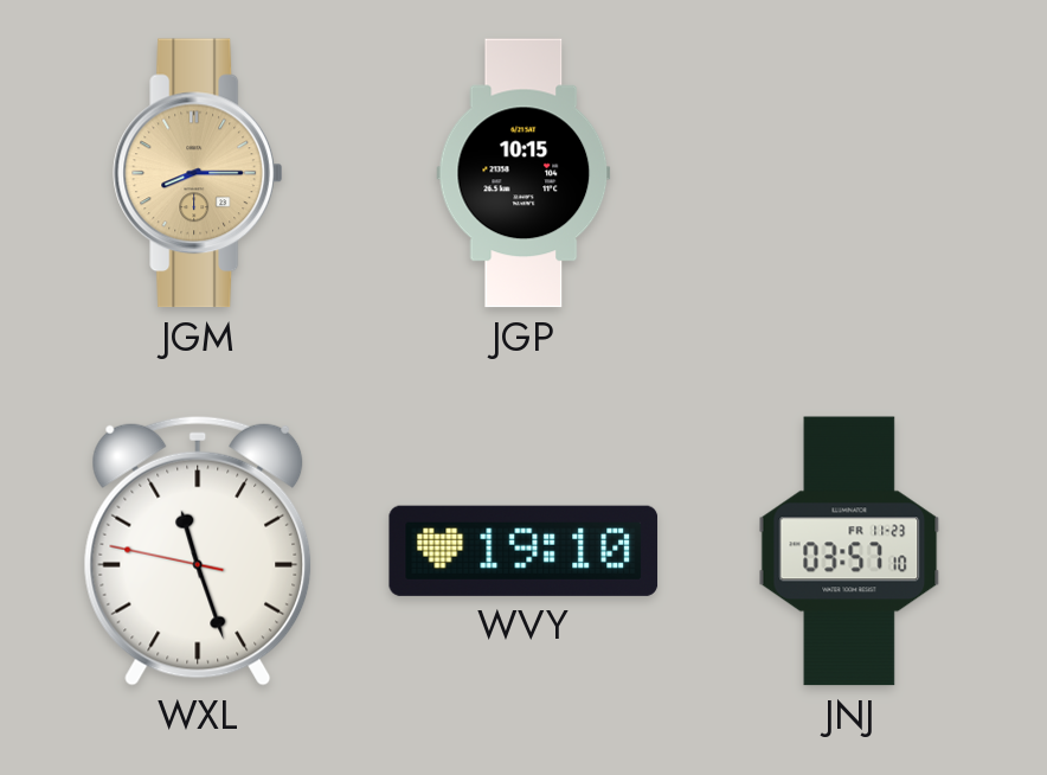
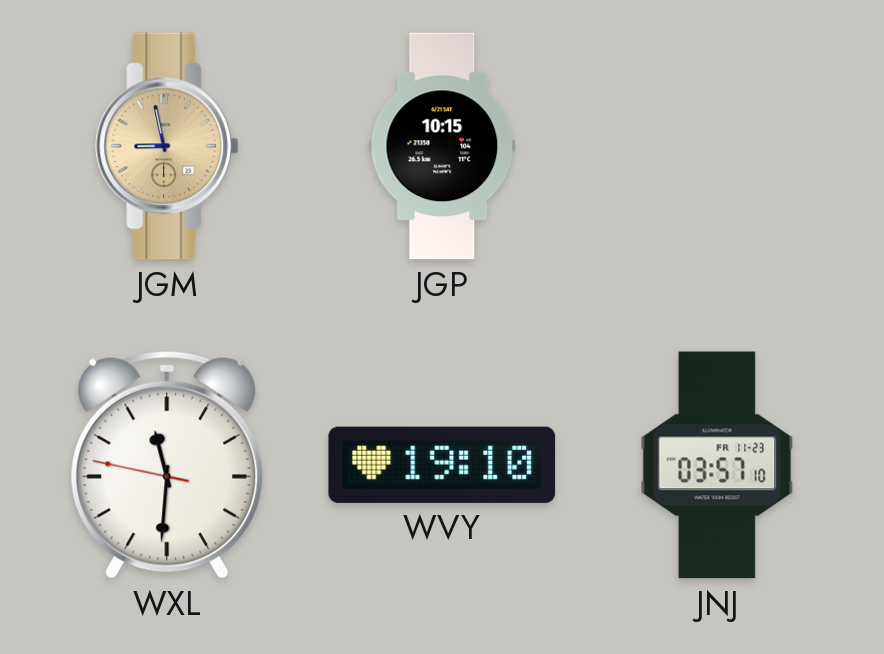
JGM: 8:15 -> 8:58
WXL: 11:26 -> 11:30
